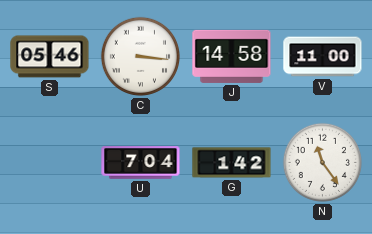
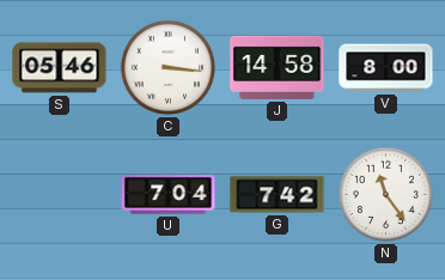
V: 11:00 -> 8:00
G: 1:42 -> 7:42
